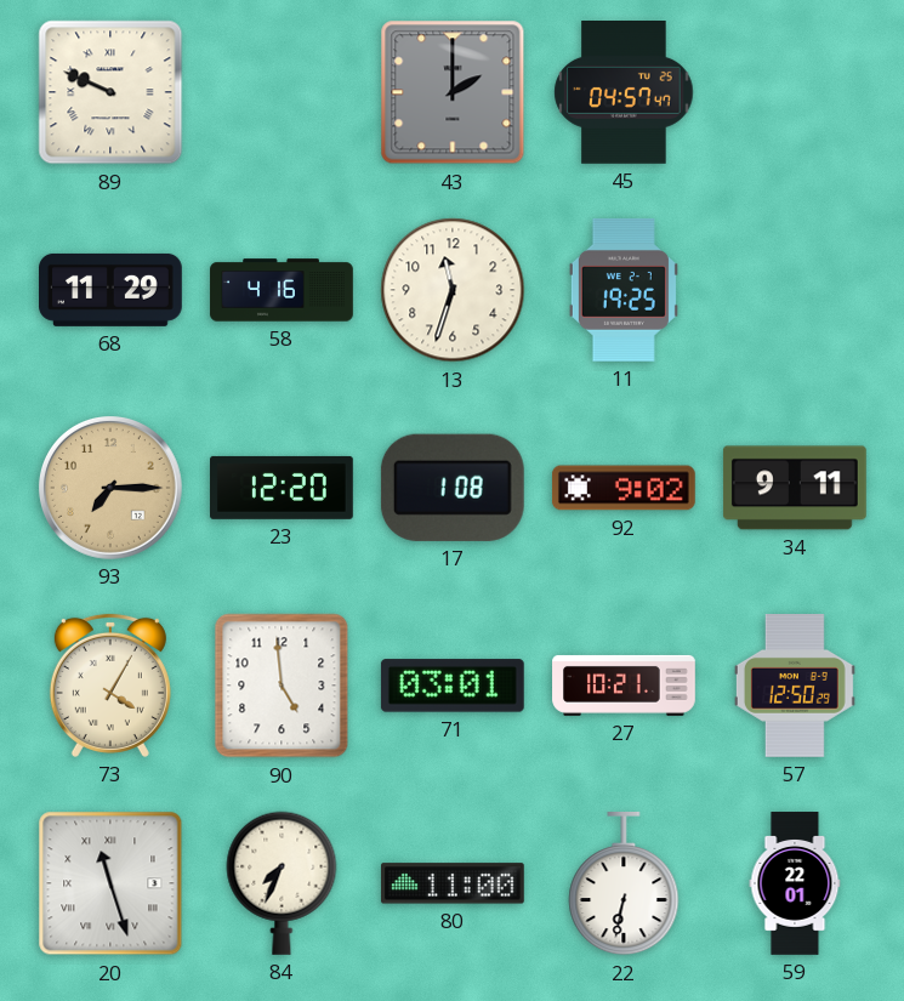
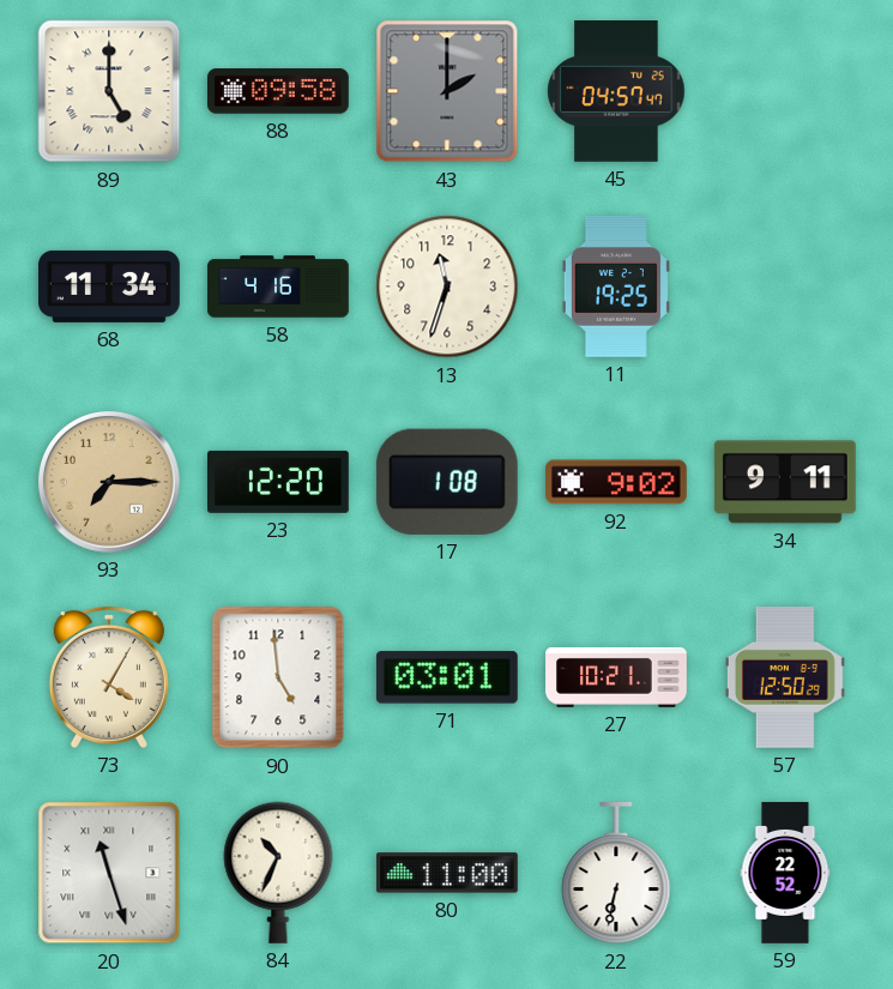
89: 9:49 -> 5:00
88: none -> 09:58
68: 11:29 -> 11:34
84: 7:34 -> 10:34
59: 22:01 -> 22:52
